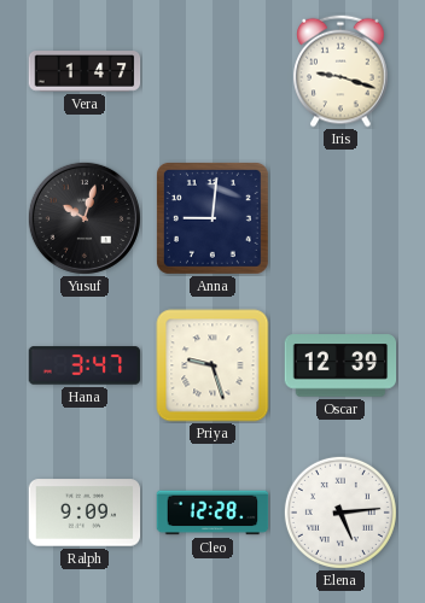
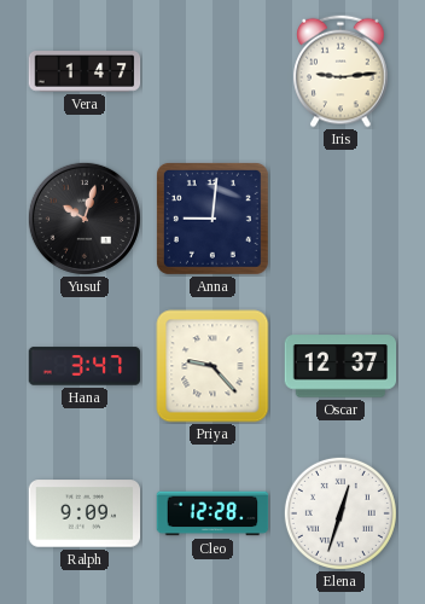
Iris: 9:18 -> 9:14
Priya: 9:27 -> 9:23
Oscar: 12:39 -> 12:37
Elena: 5:14 -> 12:33
